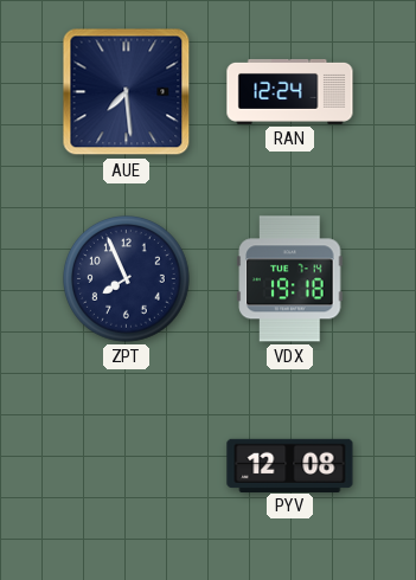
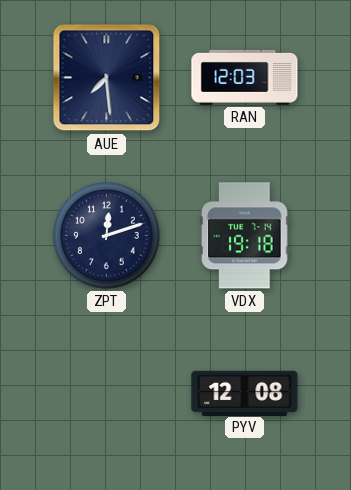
RAN: 12:24 -> 12:03
ZPT: 7:56 -> 12:12
